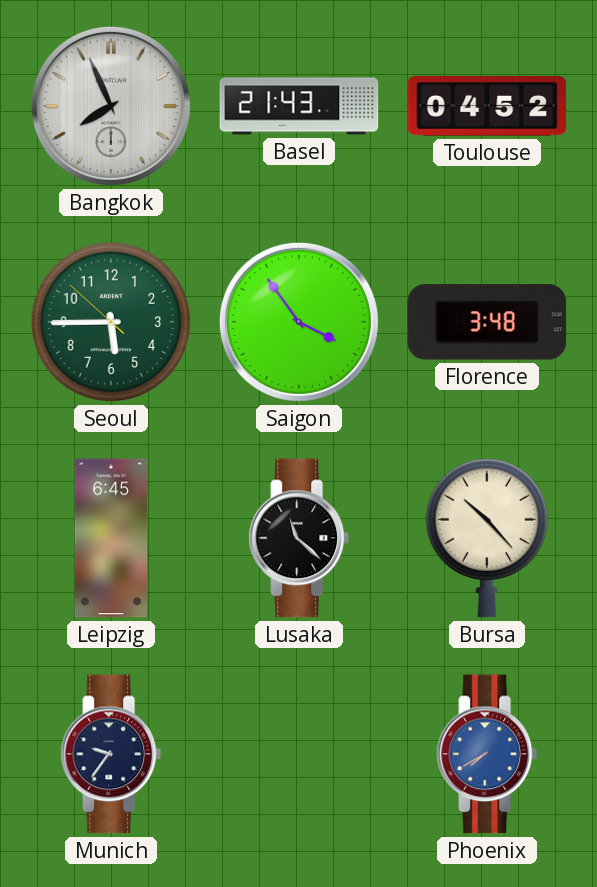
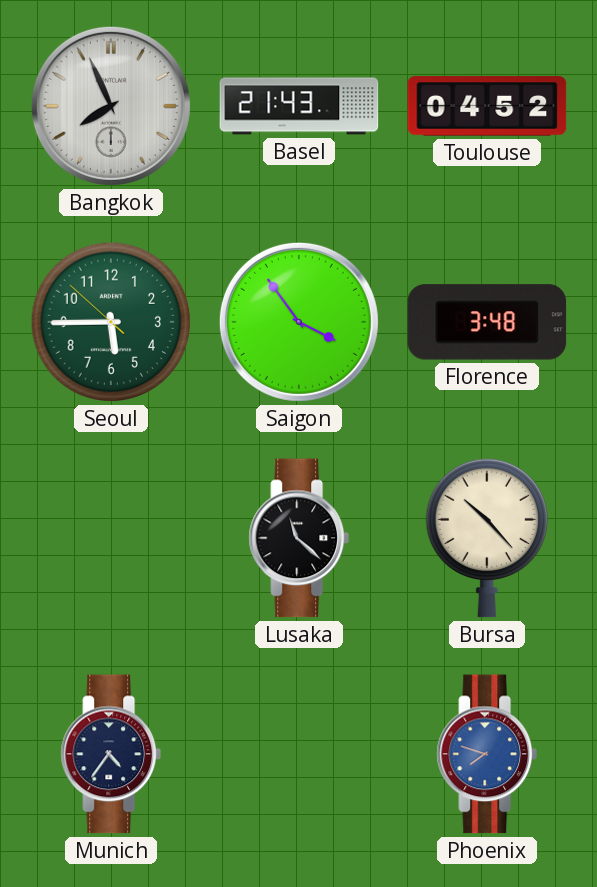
Leipzig: 6:45 -> none
Munich: 9:36 -> 4:36
Phoenix: 7:40 -> 7:48
